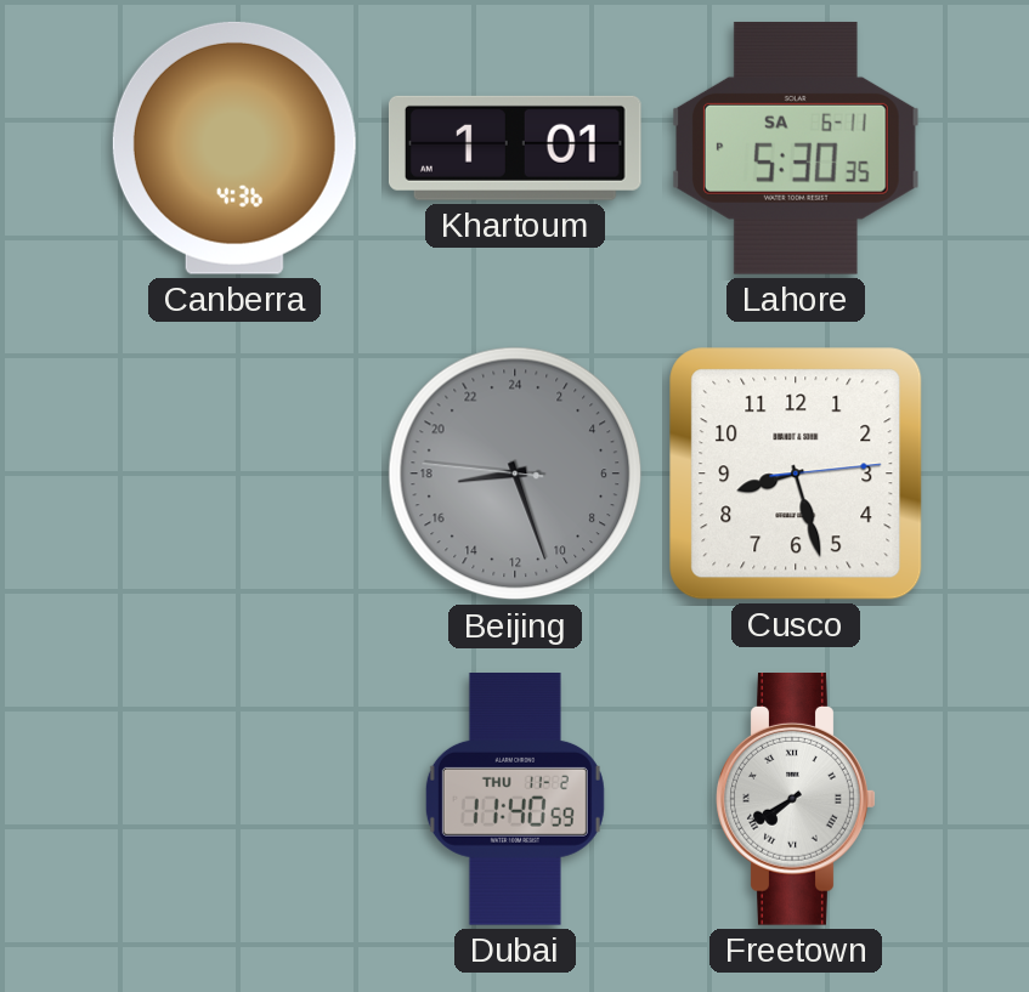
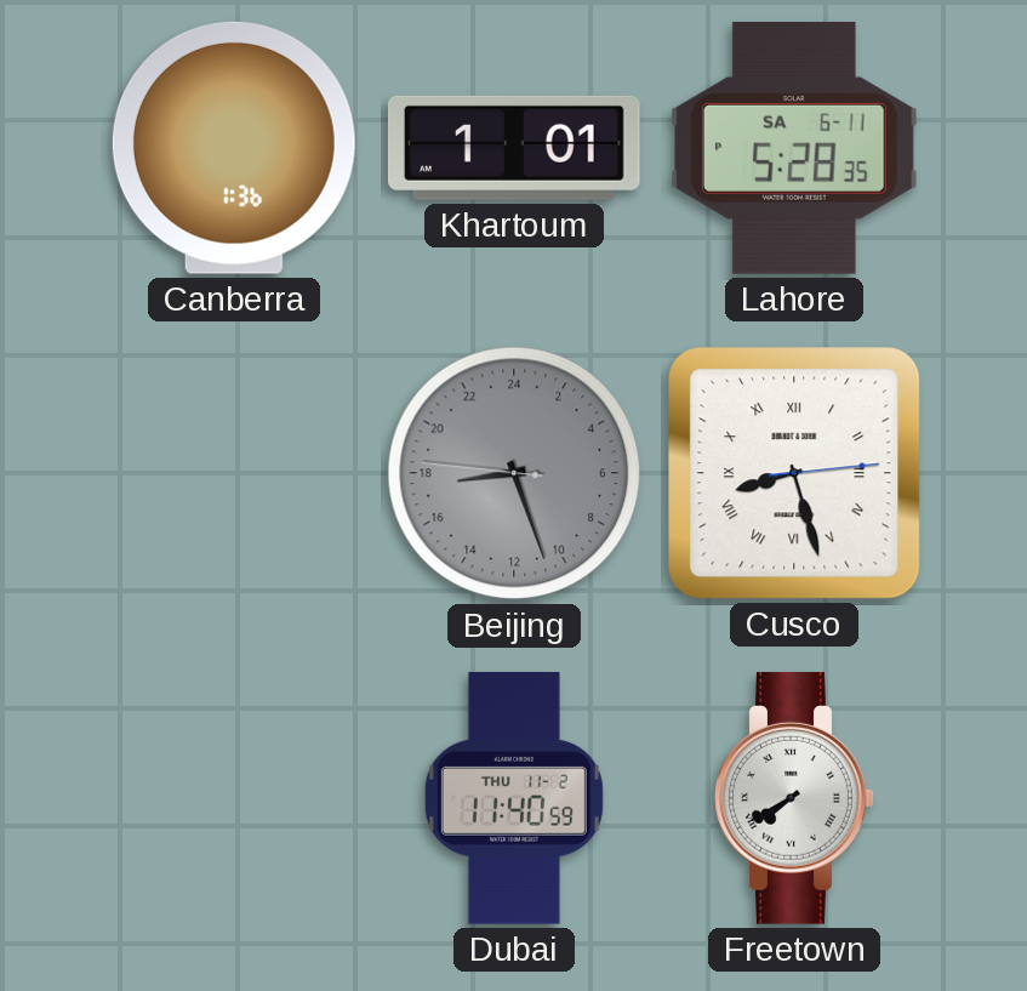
Canberra: 4:36 -> 1:36
Lahore: 5:30 -> 5:28
Cusco numerals: Arabic -> Roman
